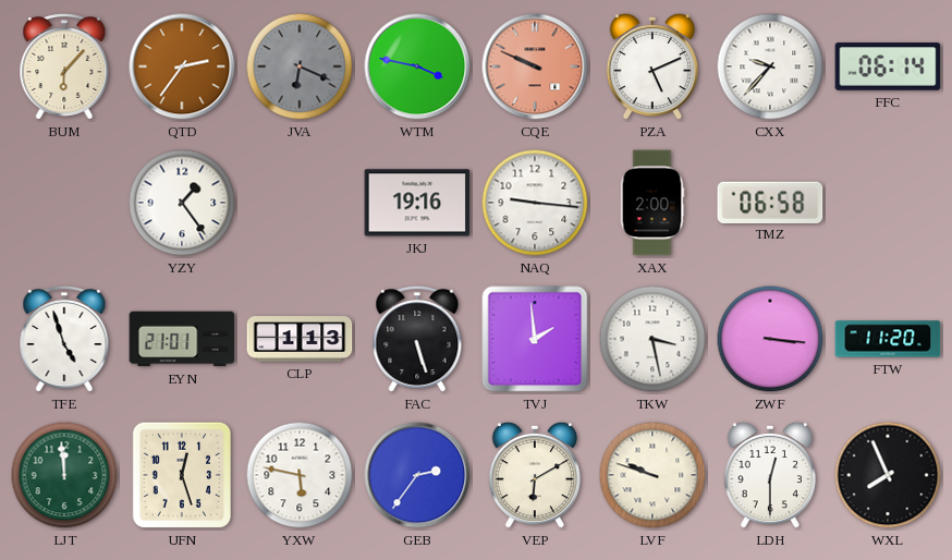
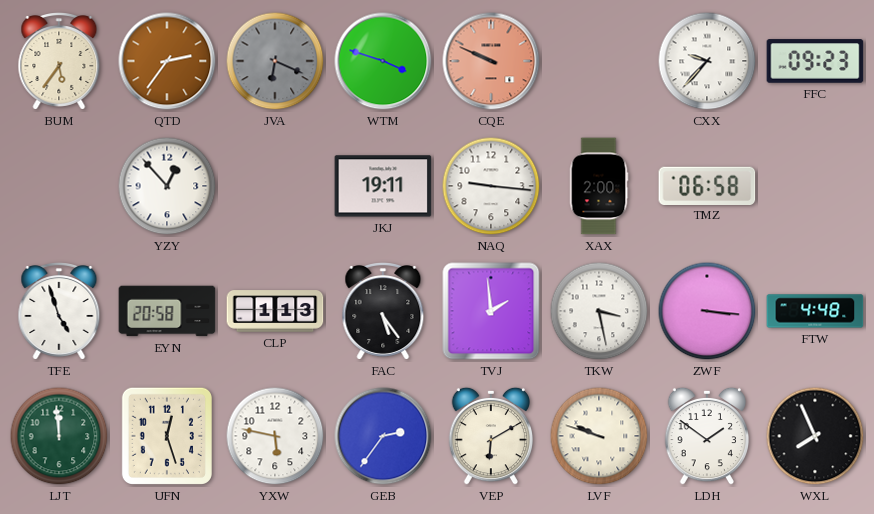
BUM: 6:07 -> 5:36
WTM: 3:47 -> 3:48
PZA: 5:11 -> none
FFC: 06:14 -> 09:23
YZY: 1:24 -> 12:53
JKJ: 19:16 -> 19:11
EYN: 21:01 -> 20:58
FAC: 5:27 -> 5:24
FTW: 11:20 -> 4:48
LDH: 12:30 -> 1:51
